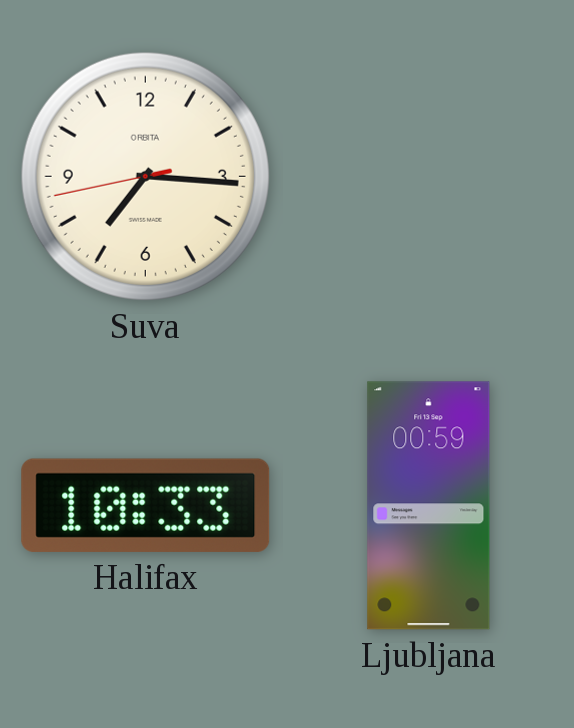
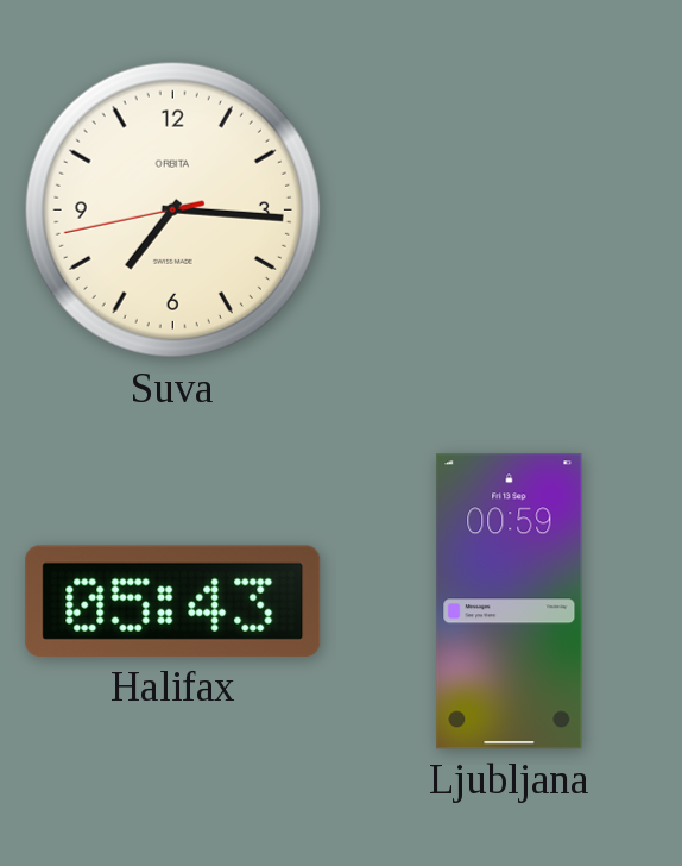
Halifax: 10:33 -> 05:43
